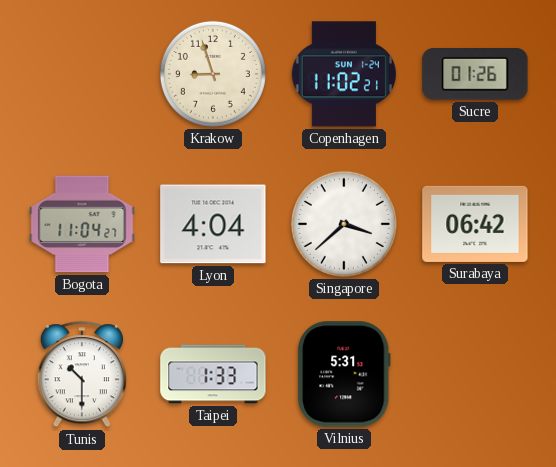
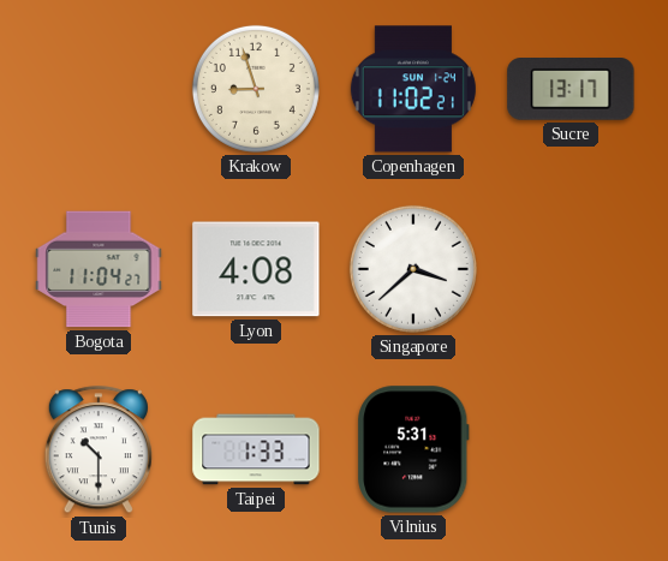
Sucre: 01:26 -> 13:17
Lyon: 4:04 -> 4:08
Surabaya: 06:42 -> none
